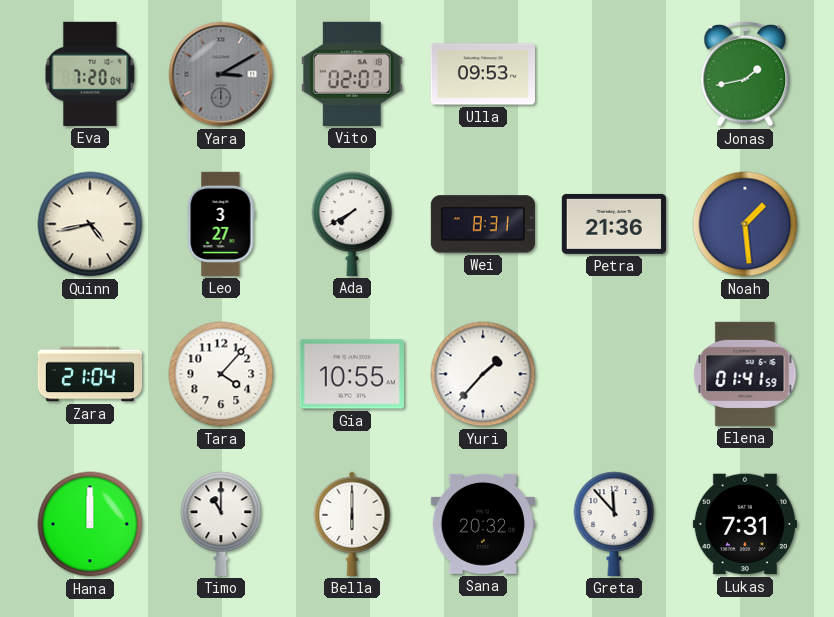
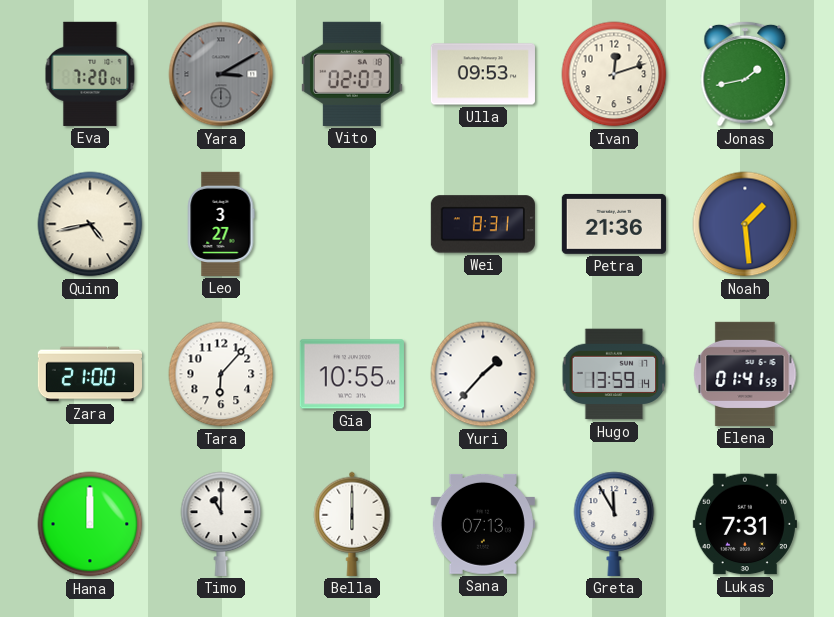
Ivan: none -> 12:12
Ada: 7:40 -> none
Zara: 21:04 -> 21:00
Tara: 4:07 -> 6:07
Hugo: none -> 13:59
Sana: 20:32 -> 07:13
Greta: 11:53 -> 11:55
